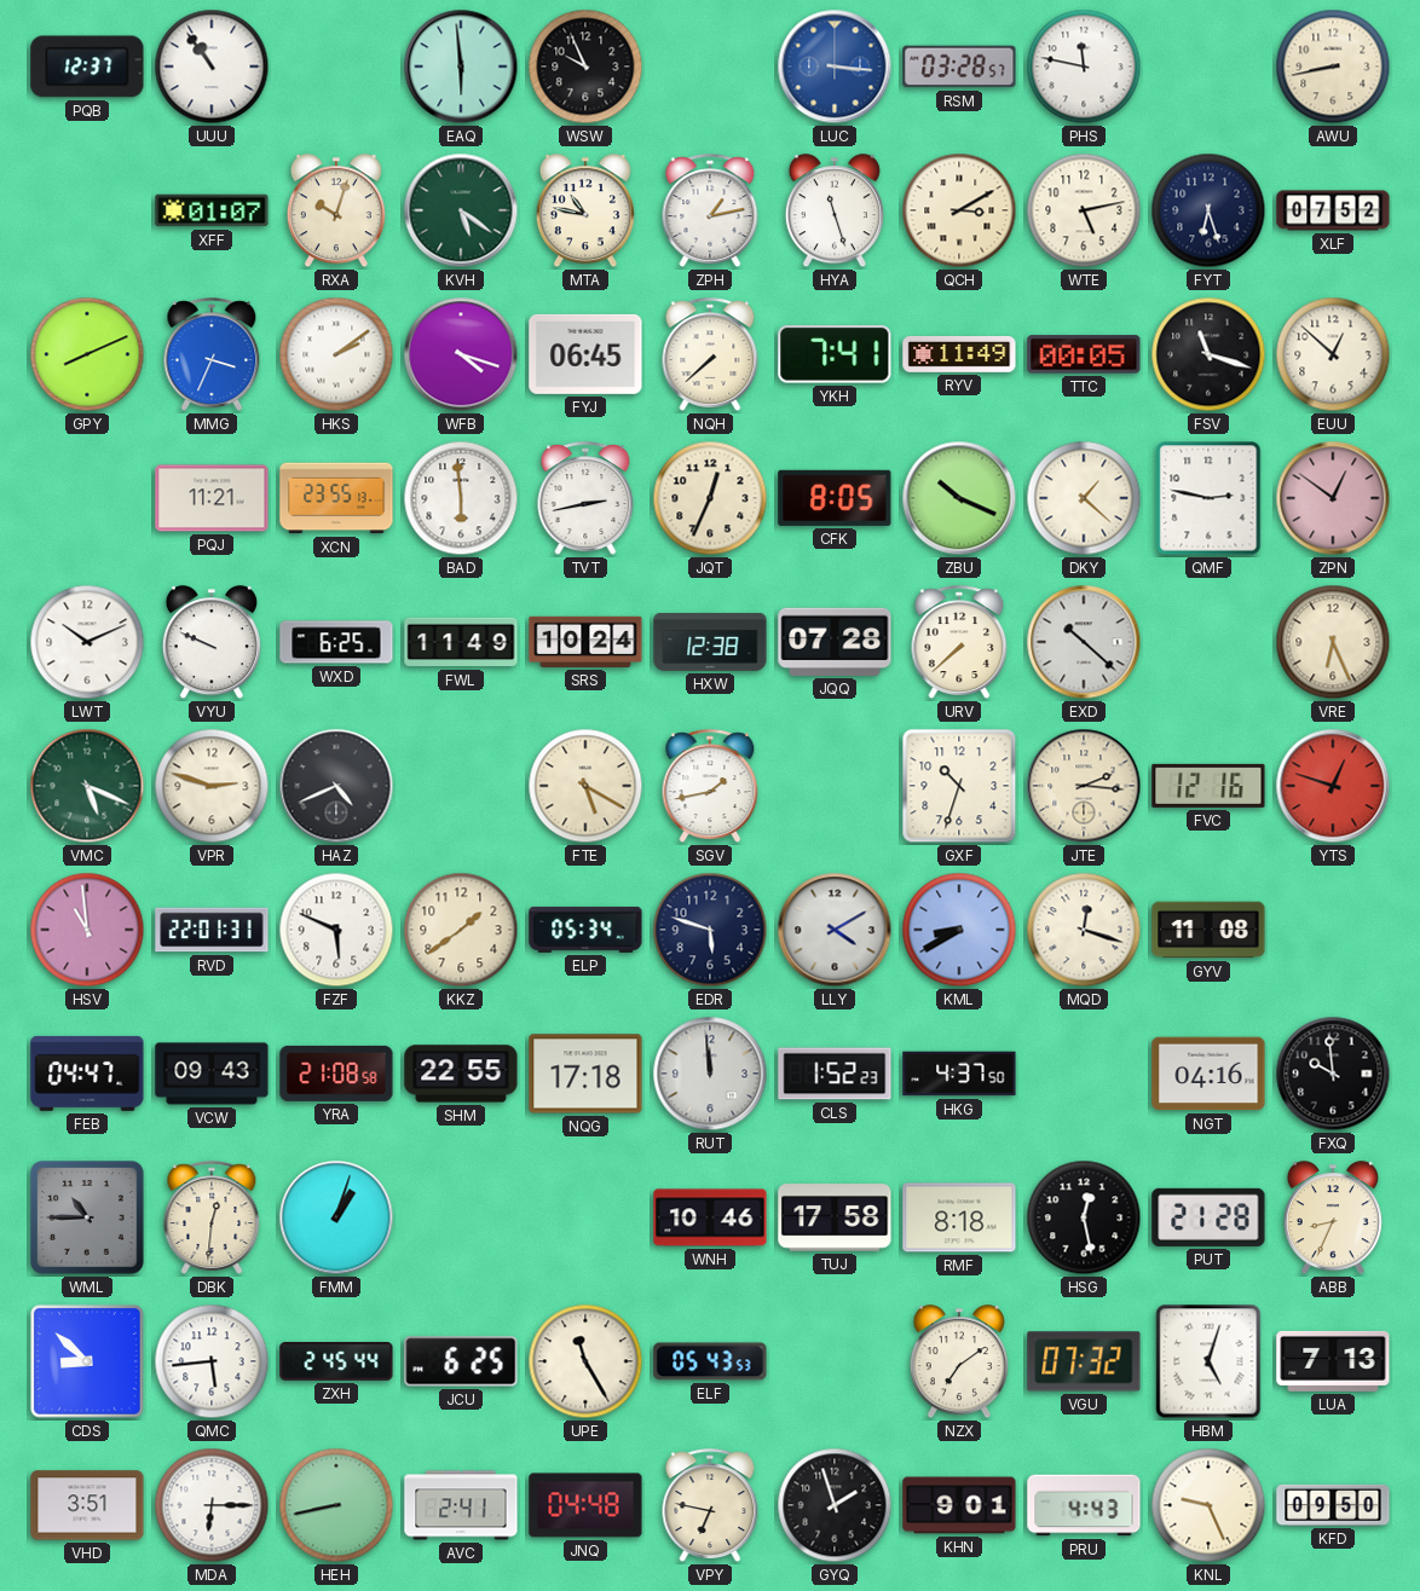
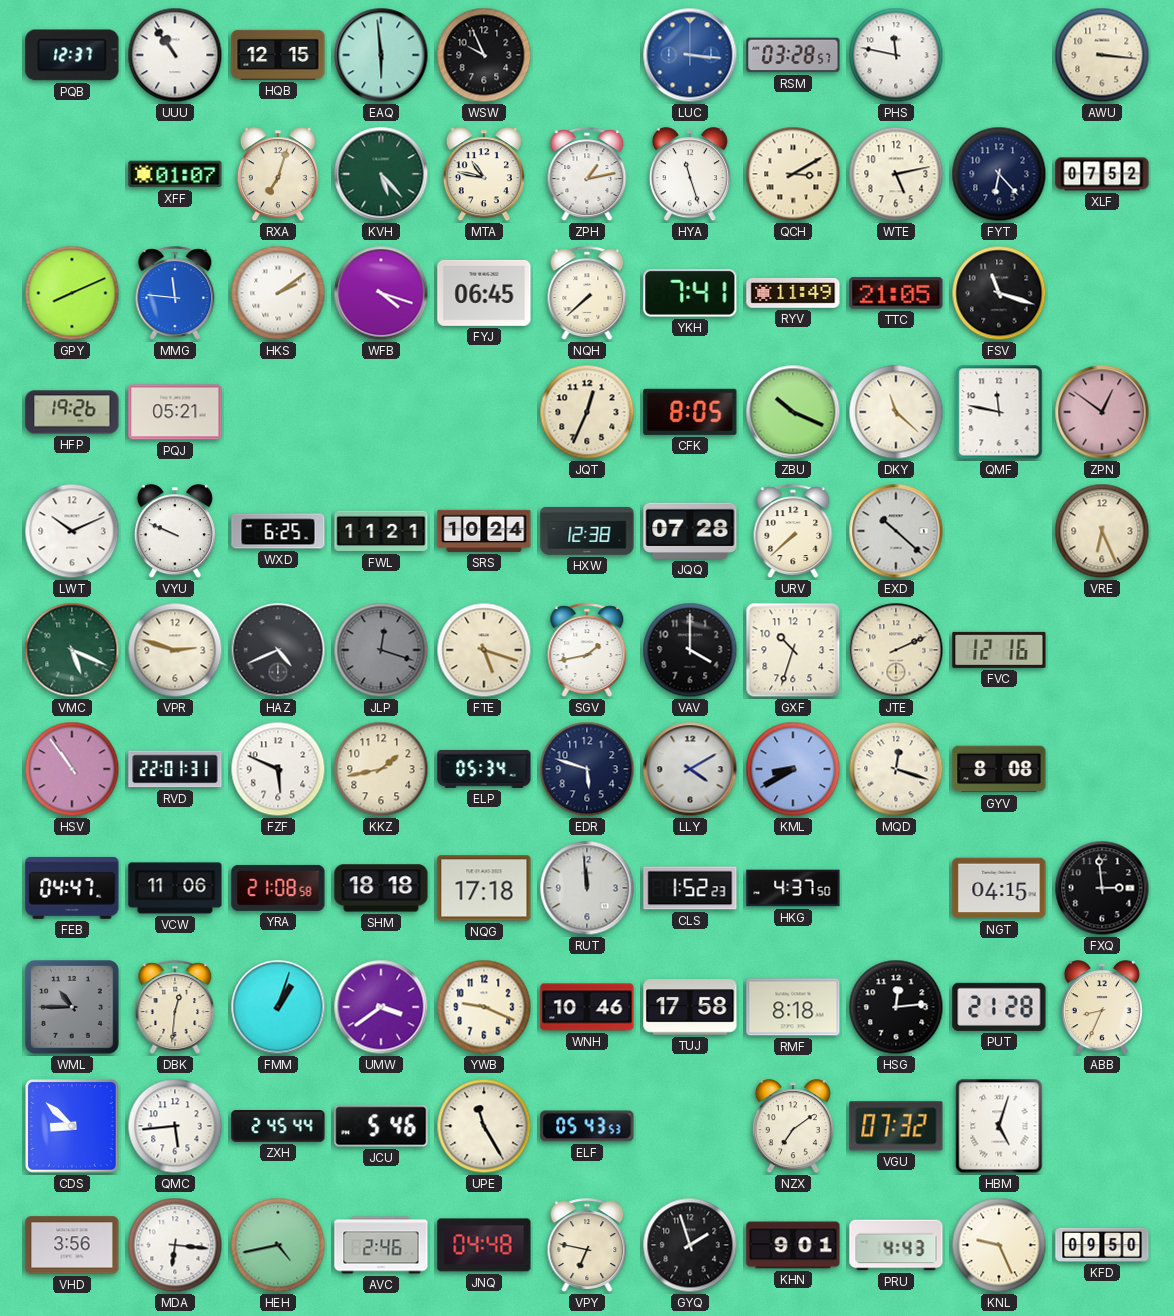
HQB: none -> 12:15
AWU: 8:43 -> 3:16
RXA: 10:03 -> 7:03
KVH: 5:21 -> 5:23
FYT: 6:27 -> 6:23
MMG: 3:34 -> 11:46
TTC: 00:05 -> 21:05
EUU: 12:52 -> none
HFP: none -> 19:26
PQJ: 11:21 -> 05:21
XCN: 23:55 -> none
BAD: 5:59 -> none
TVT: 2:43 -> none
DKY: 1:22 -> 11:22
QMF: 2:47 -> 11:47
FWL: 11:49 -> 11:21
JLP: none -> 12:18
FTE: 5:20 -> 5:18
VAV: none -> 4:00
JTE: 2:16 -> 2:11
YTS: 12:48 -> none
HSV: 10:59 -> 10:54
KKZ: 1:39 -> 1:43
GYV: 11:08 -> 8:08
VCW: 09:43 -> 11:06
SHM: 22:55 -> 18:18
NGT: 04:16 -> 04:15
FXQ: 9:59 -> 2:59
UMW: none -> 3:39
YWB: none -> 9:19
HSG: 12:28 -> 12:14
JCU: 6:25 -> 5:46
LUA: 7:13 -> none
VHD: 3:51 -> 3:56
MDA: 6:15 -> 6:16
HEH: 8:43 -> 4:43
AVC: 2:41 -> 2:46
